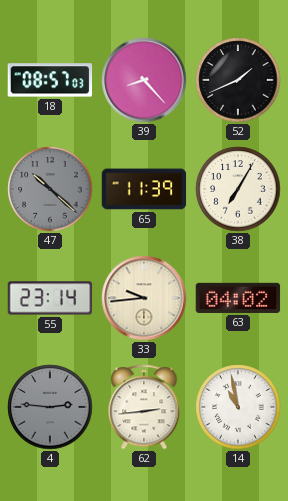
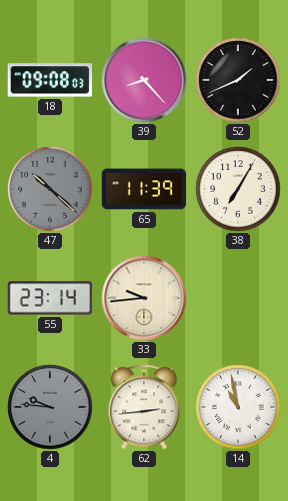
18: 08:57 -> 09:08
63: 04:02 -> none
4: 2:46 -> 9:46
